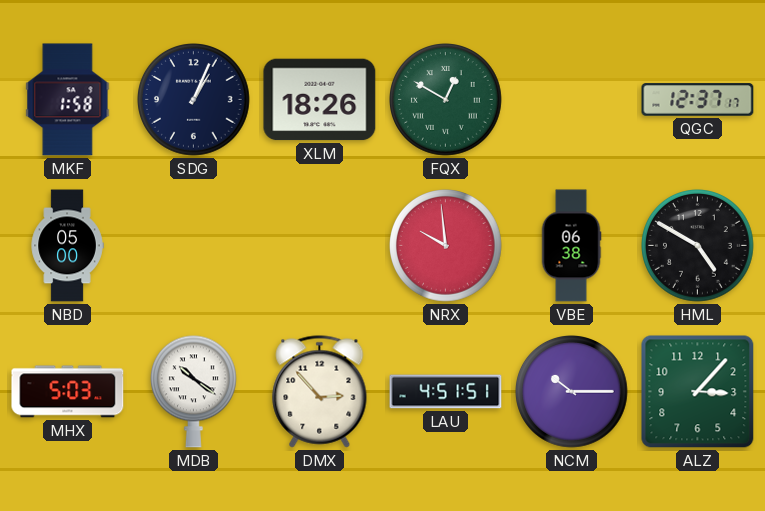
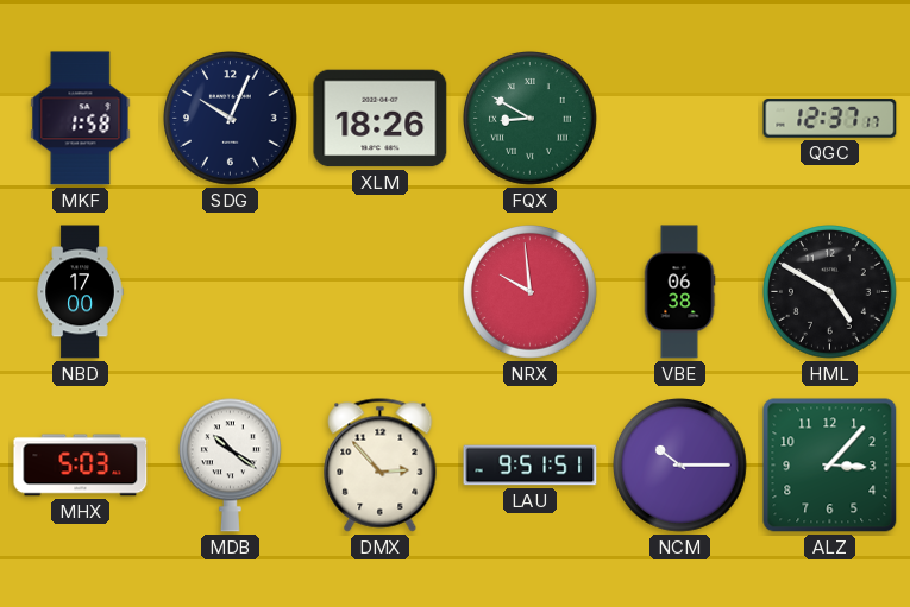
SDG: 1:04 -> 10:04
FQX: 12:50 -> 8:50
NBD: 05:00 -> 17:00
LAU: 4:51 -> 9:51
